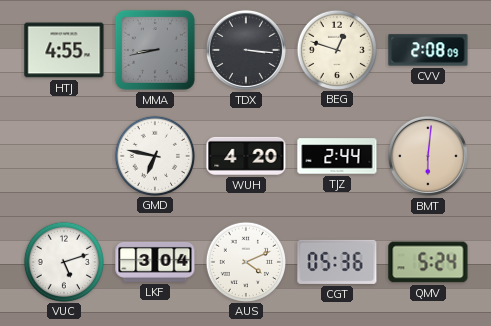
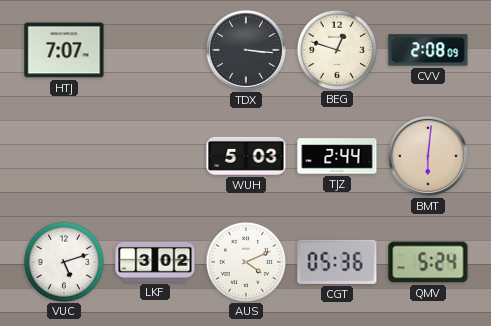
HTJ: 4:55 -> 7:07
MMA: 8:43 -> none
GMD: 6:47 -> none
WUH: 4:20 -> 5:03
LKF: 3:04 -> 3:02
